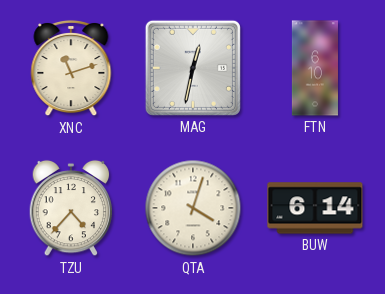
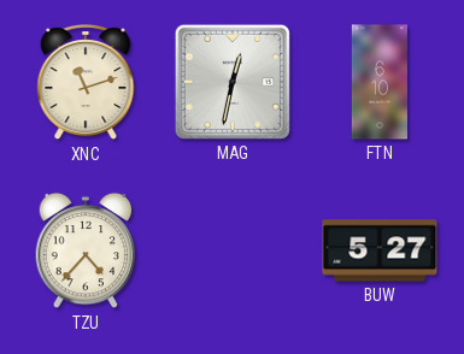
QTA: 4:03 -> none
BUW: 6:14 -> 5:27
